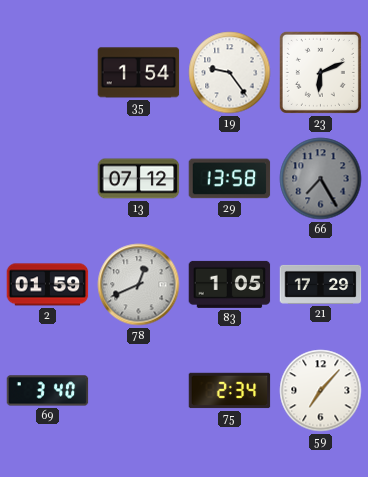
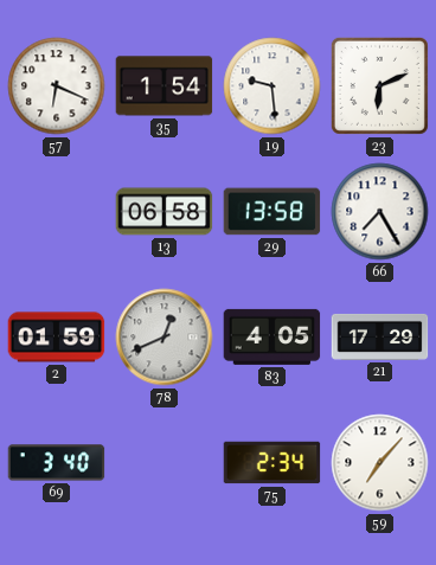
57: none -> 6:19
19: 9:24 -> 9:29
13: 07:12 -> 06:58
66 dial: grey -> white
83: 1:05 -> 4:05
